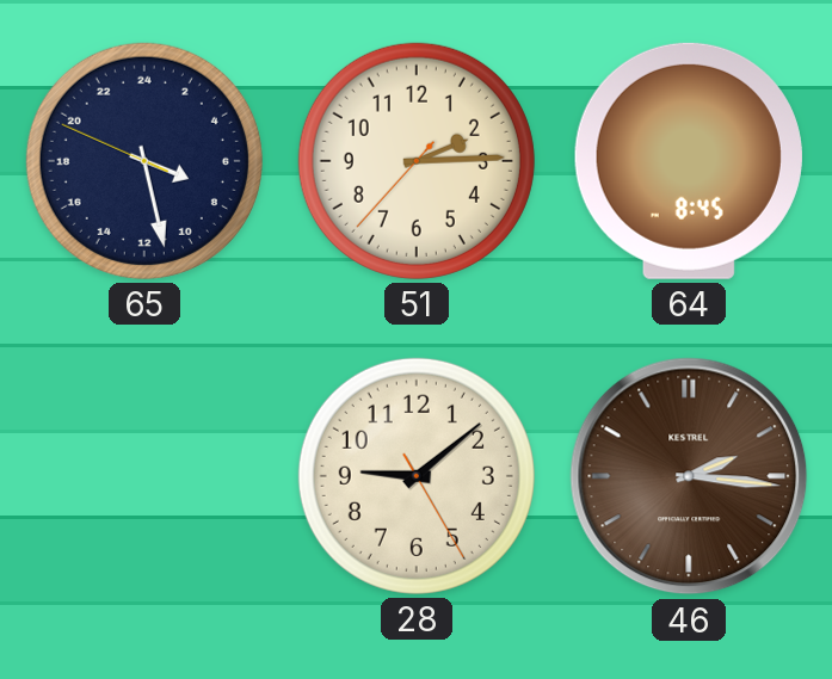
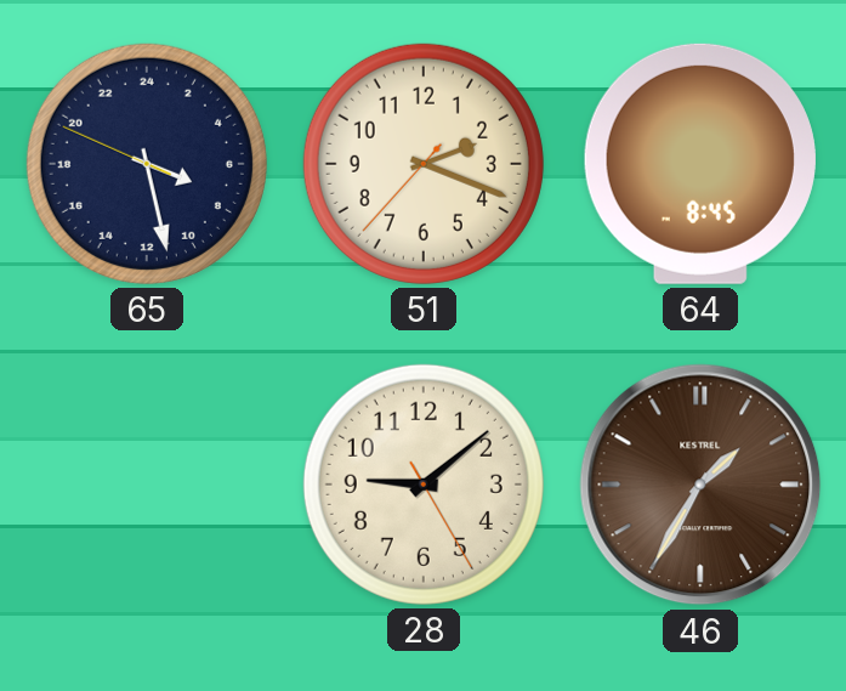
51: 2:14 -> 2:18
46: 2:16 -> 1:35
